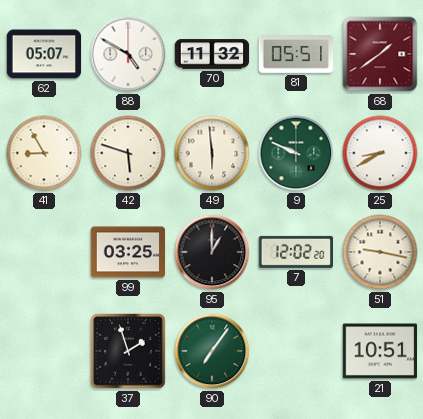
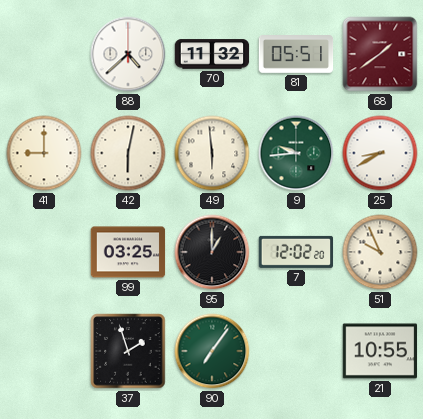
62: 05:07 -> none
88: 4:50 -> 4:38
41: 8:55 -> 9:00
42: 5:48 -> 6:02
9: 9:49 -> 9:44
51: 9:17 -> 9:56
21: 10:51 -> 10:55
